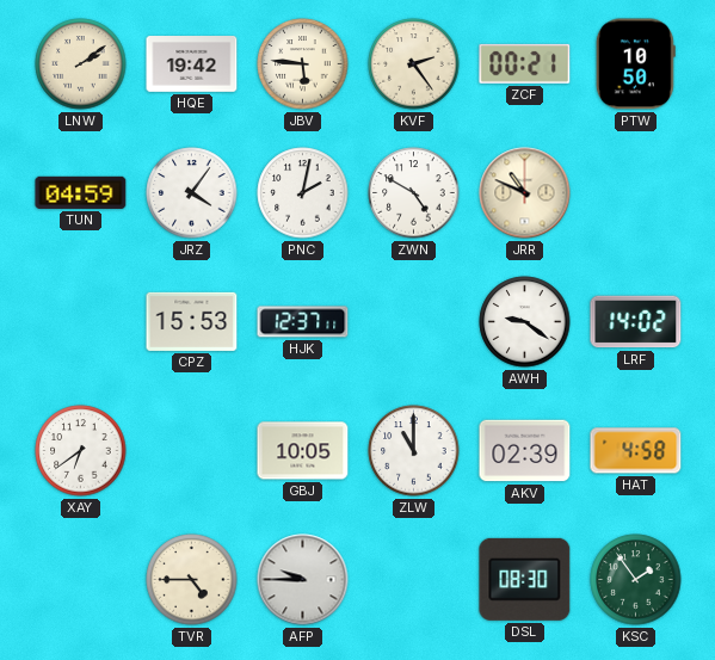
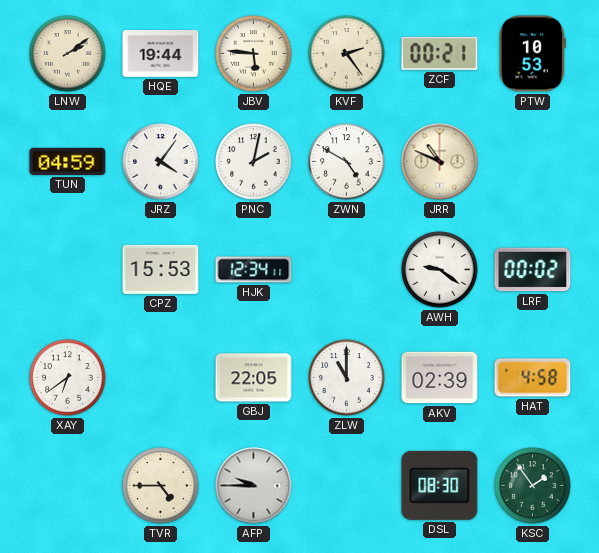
HQE: 19:42 -> 19:44
PTW: 10:50 -> 10:53
HJK: 12:37 -> 12:34
LRF: 14:02 -> 00:02
GBJ: 10:05 -> 22:05
